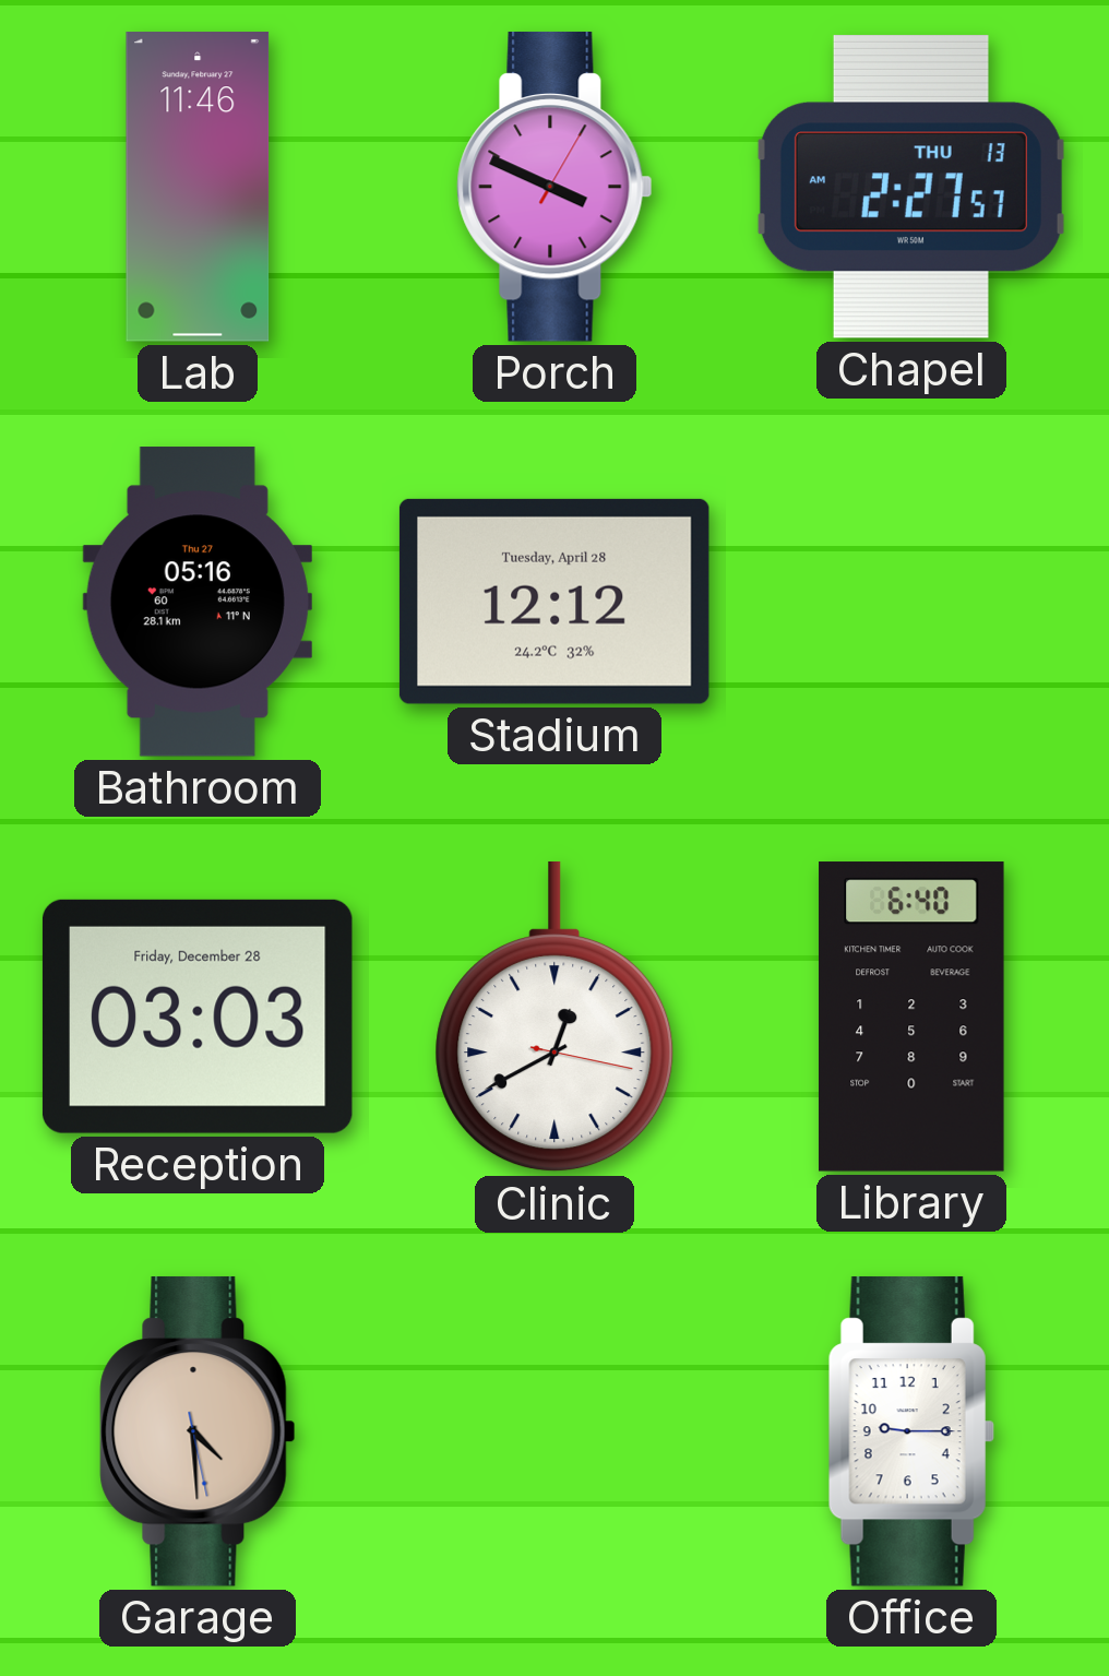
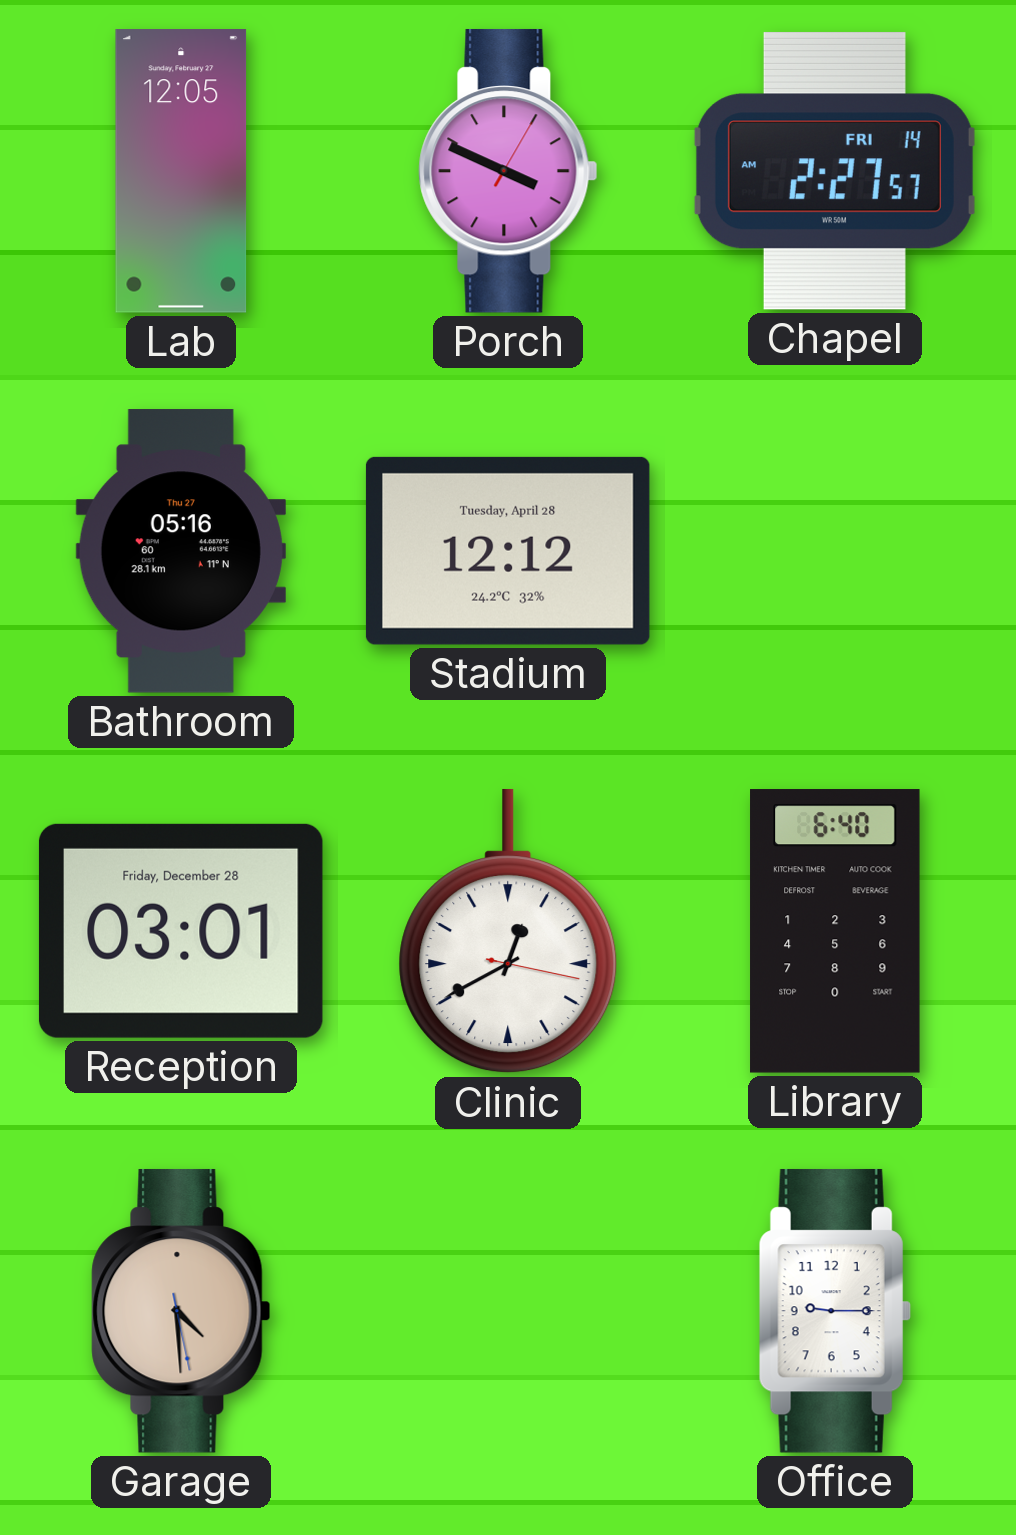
Lab: 11:46 -> 12:05
Chapel date: THU 13 -> FRI 14
Reception: 03:03 -> 03:01
